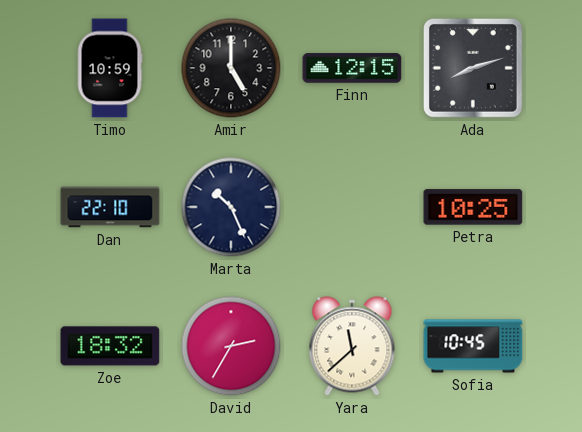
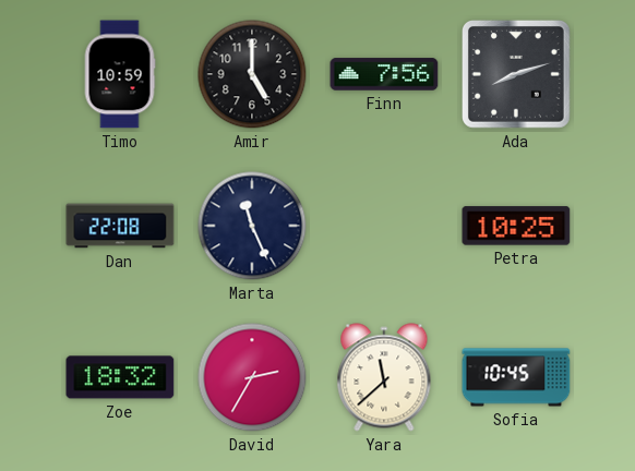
Finn: 12:15 -> 7:56
Dan: 22:10 -> 22:08
Marta: 10:26 -> 11:26
